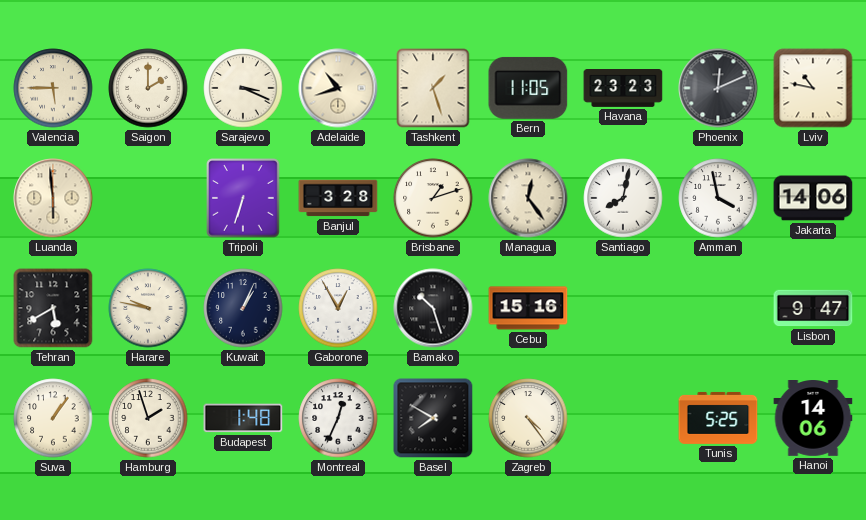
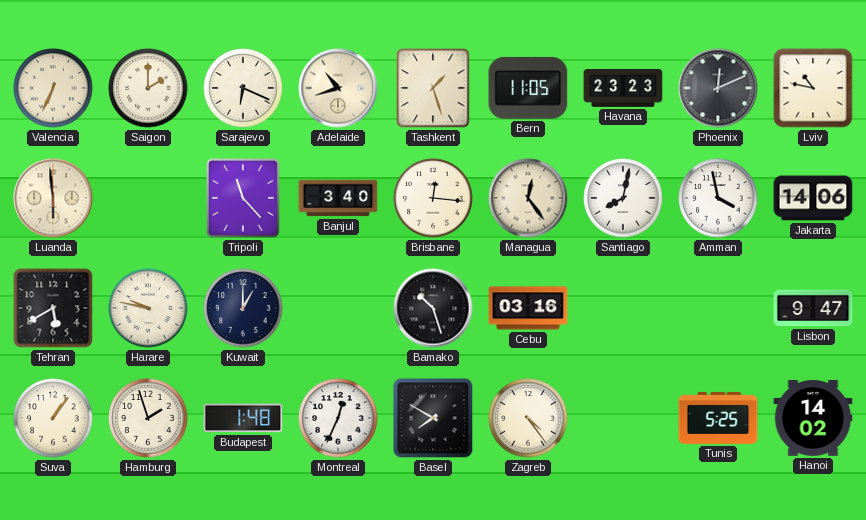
Valencia: 5:45 -> 6:34
Sarajevo: 3:19 -> 6:19
Tripoli: 6:33 -> 11:23
Banjul: 3:28 -> 3:40
Brisbane: 1:12 -> 12:16
Kuwait: 1:04 -> 1:00
Gaborone: 12:55 -> none
Cebu: 15:16 -> 03:16
Hanoi: 14:06 -> 14:02
